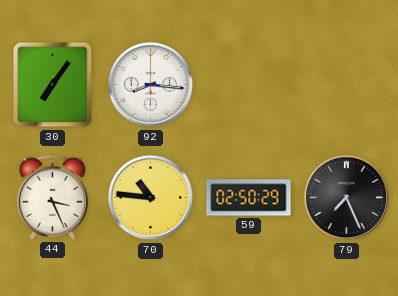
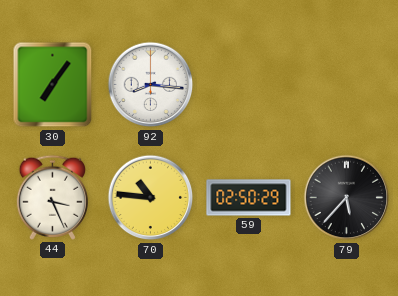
79: 7:26 -> 5:37
